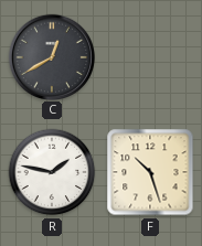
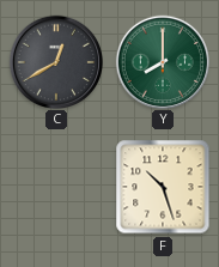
Y: none -> 8:00
R: 1:47 -> none
